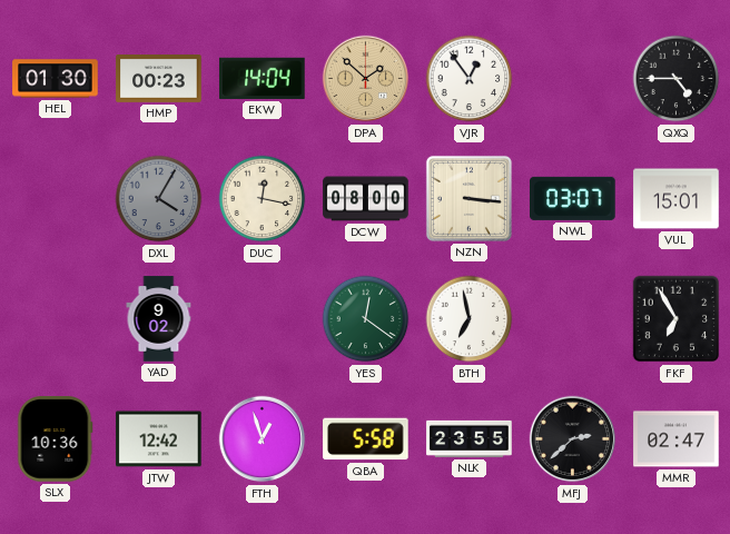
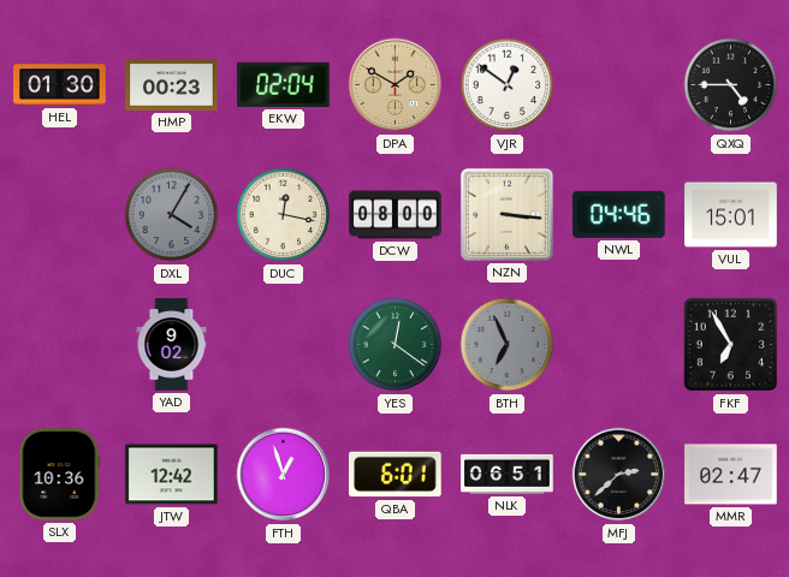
EKW: 14:04 -> 02:04
DPA: 1:52 -> 1:50
VJR: 12:54 -> 12:51
NWL: 03:07 -> 04:46
BTH: 6:58 -> 6:56
BTH dial: white -> grey
QBA: 5:58 -> 6:01
NLK: 23:55 -> 06:51
